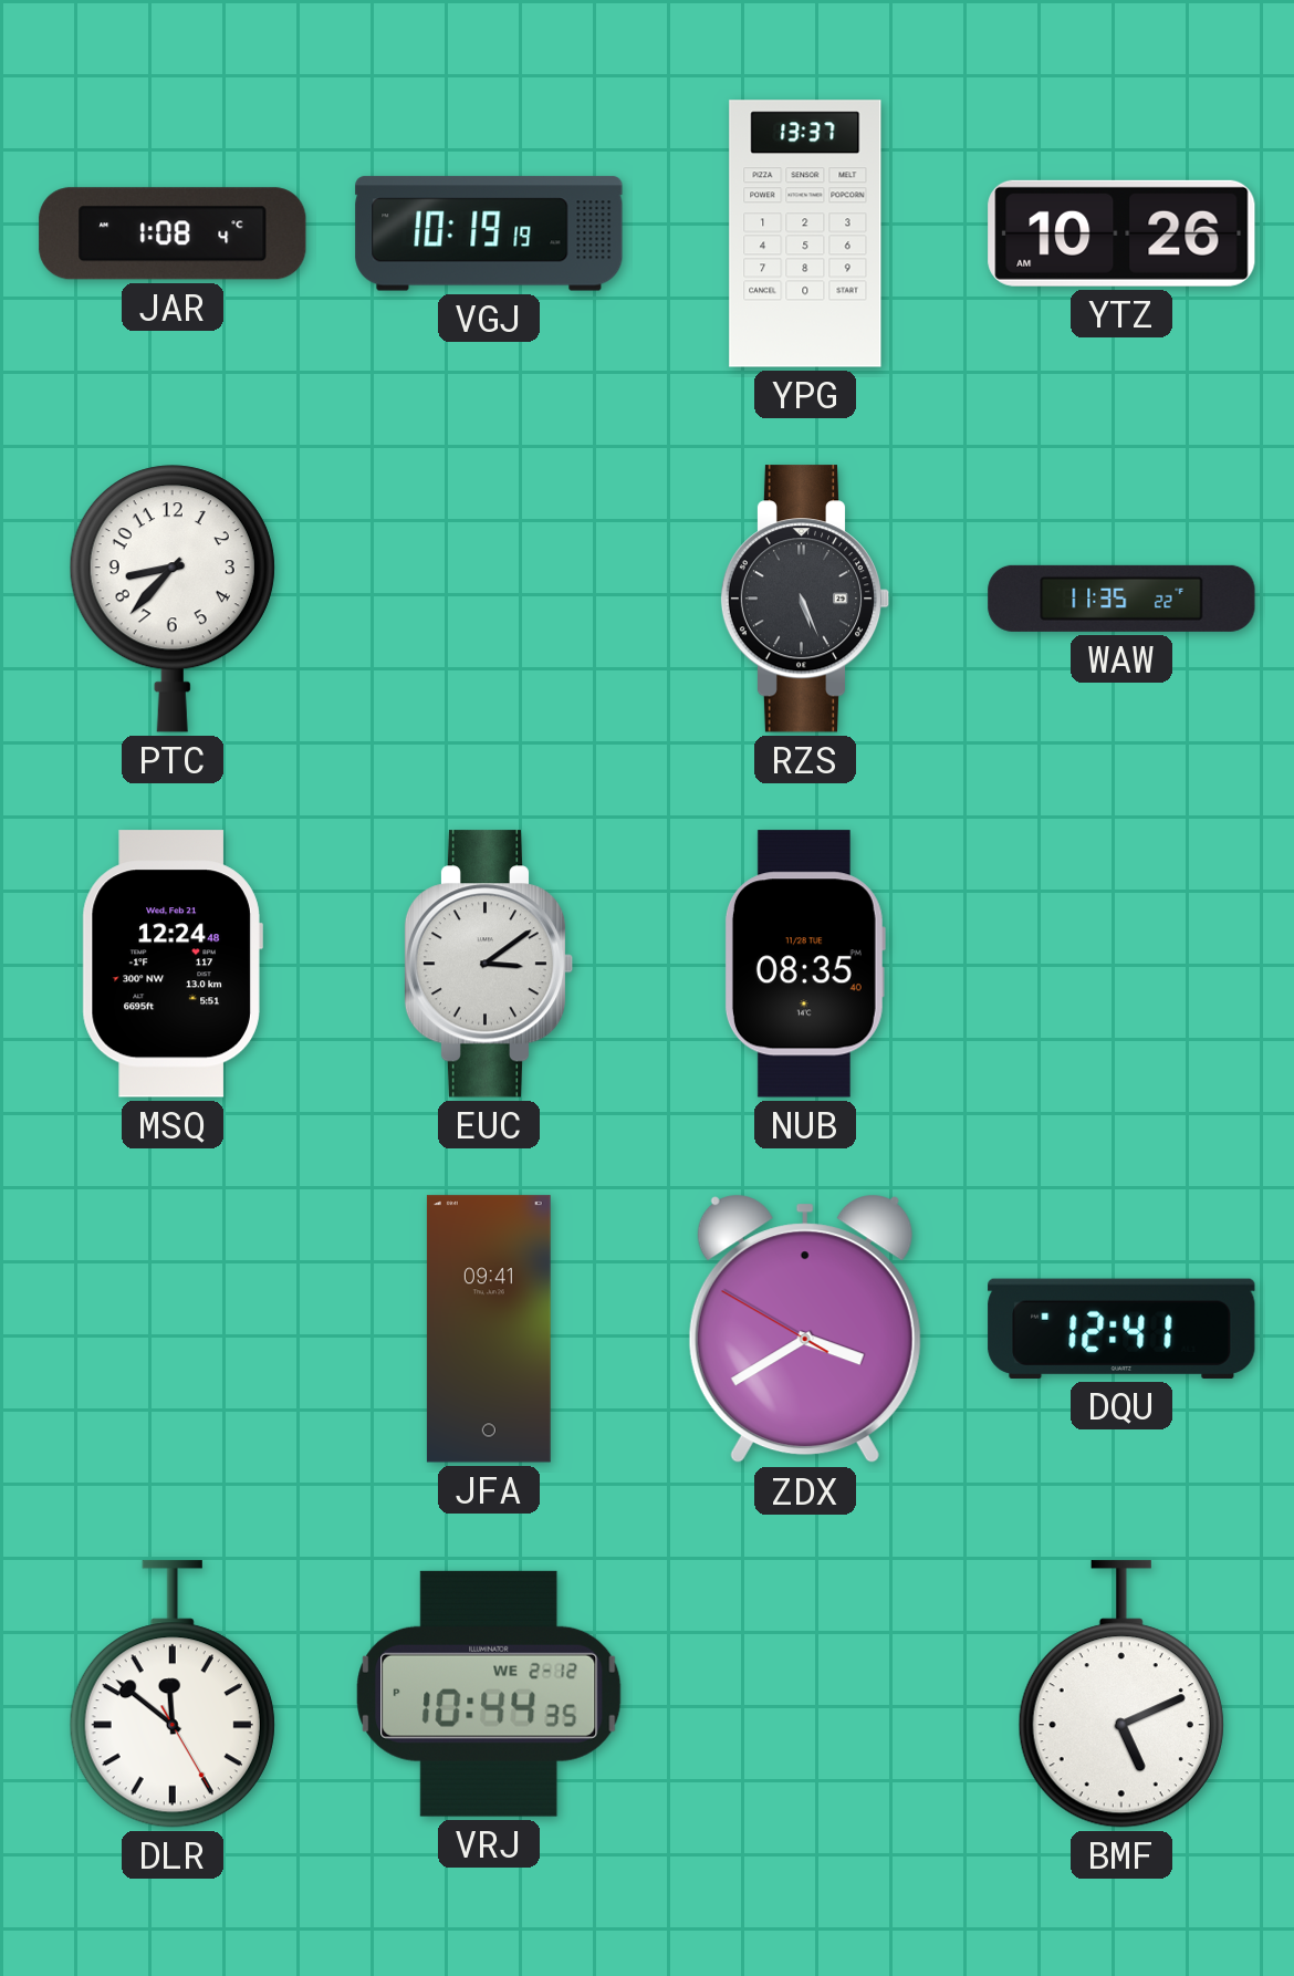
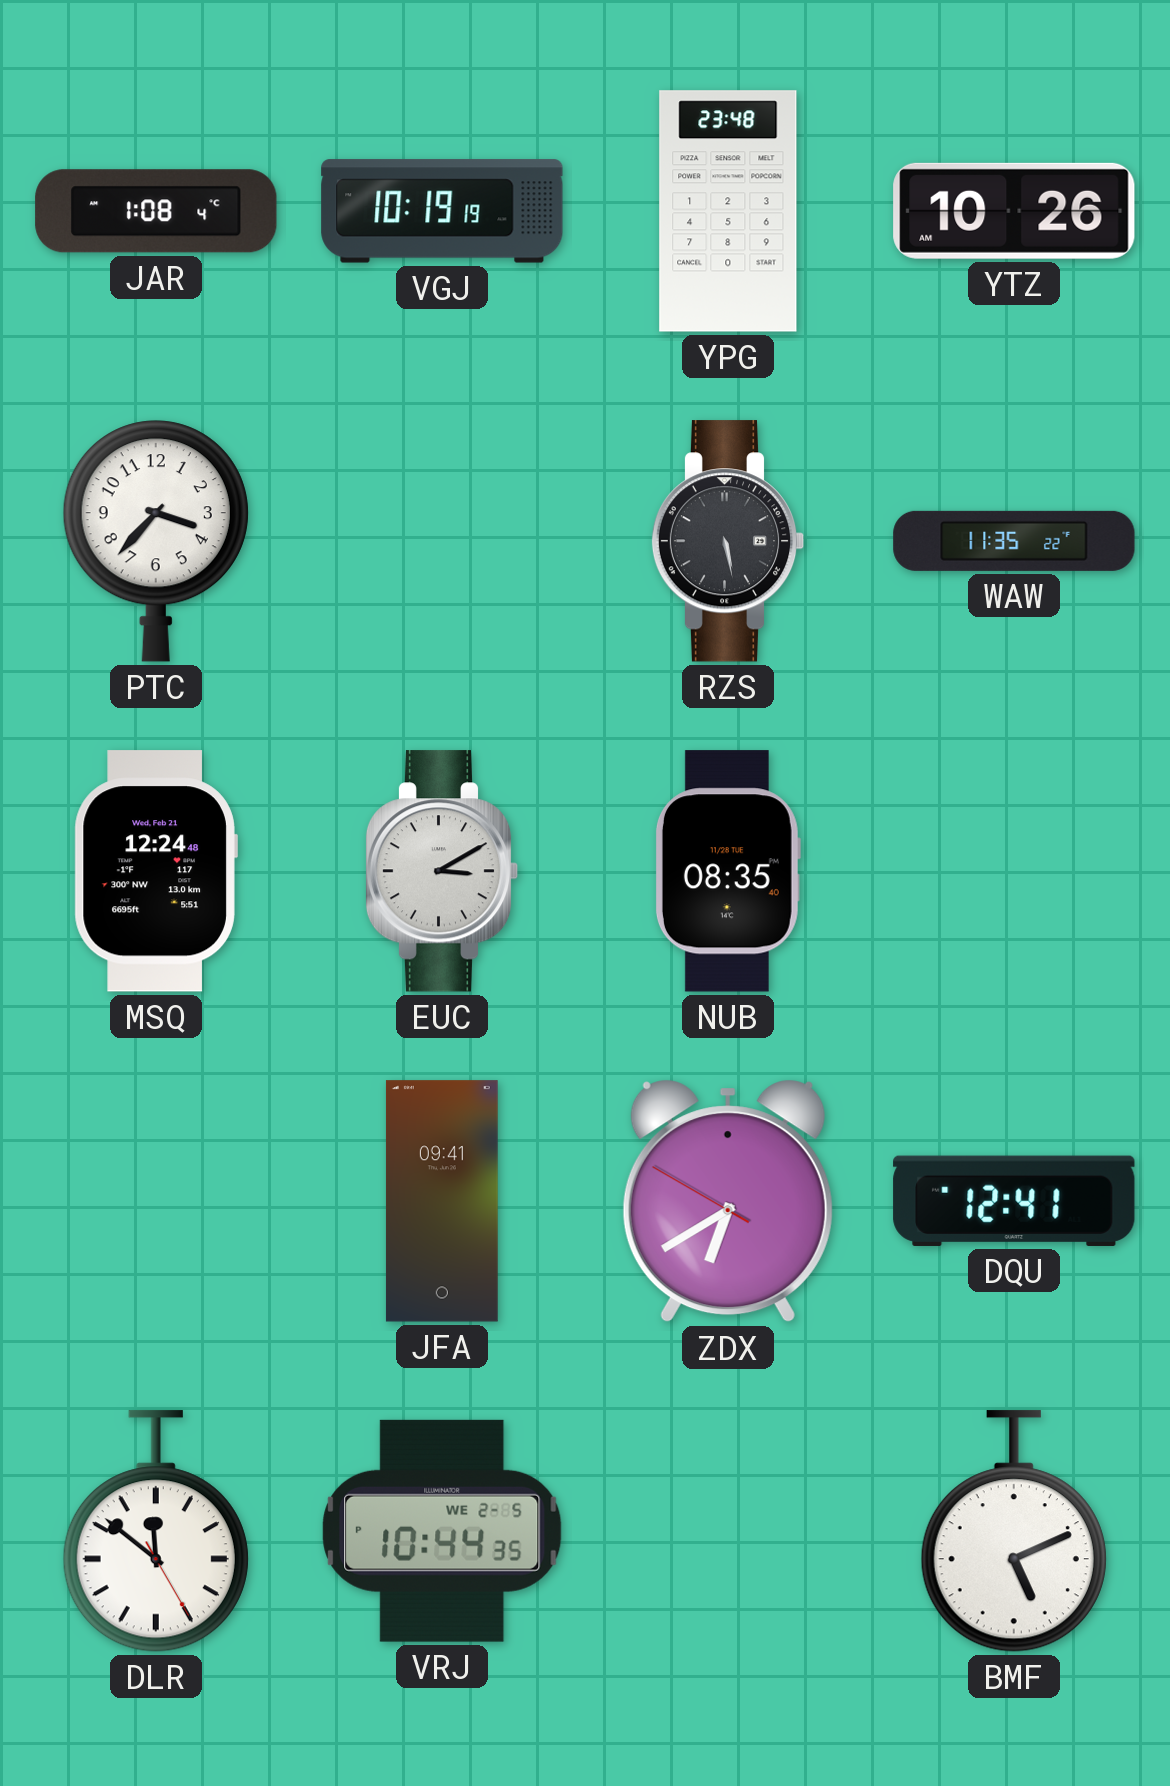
YPG: 13:37 -> 23:48
PTC: 8:37 -> 3:37
RZS: 5:26 -> 5:28
EUC: 3:09 -> 3:10
ZDX: 3:39 -> 6:39
VRJ date: WE 2-12 -> WE 2-5
